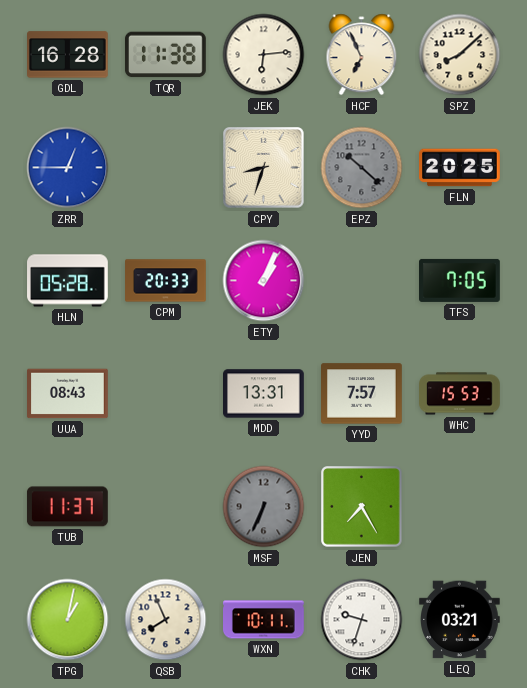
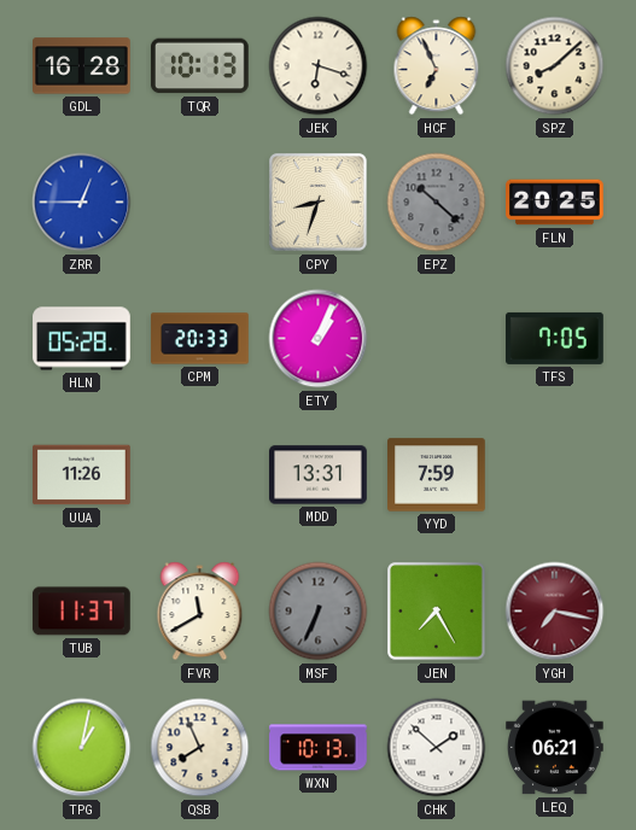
TQR: 11:38 -> 10:13
JEK: 6:14 -> 6:18
UUA: 08:43 -> 11:26
YYD: 7:57 -> 7:59
WHC: 15:53 -> none
FVR: none -> 11:40
YGH: none -> 7:17
WXN: 10:11 -> 10:13
CHK: 9:33 -> 1:52
LEQ: 03:21 -> 06:21
